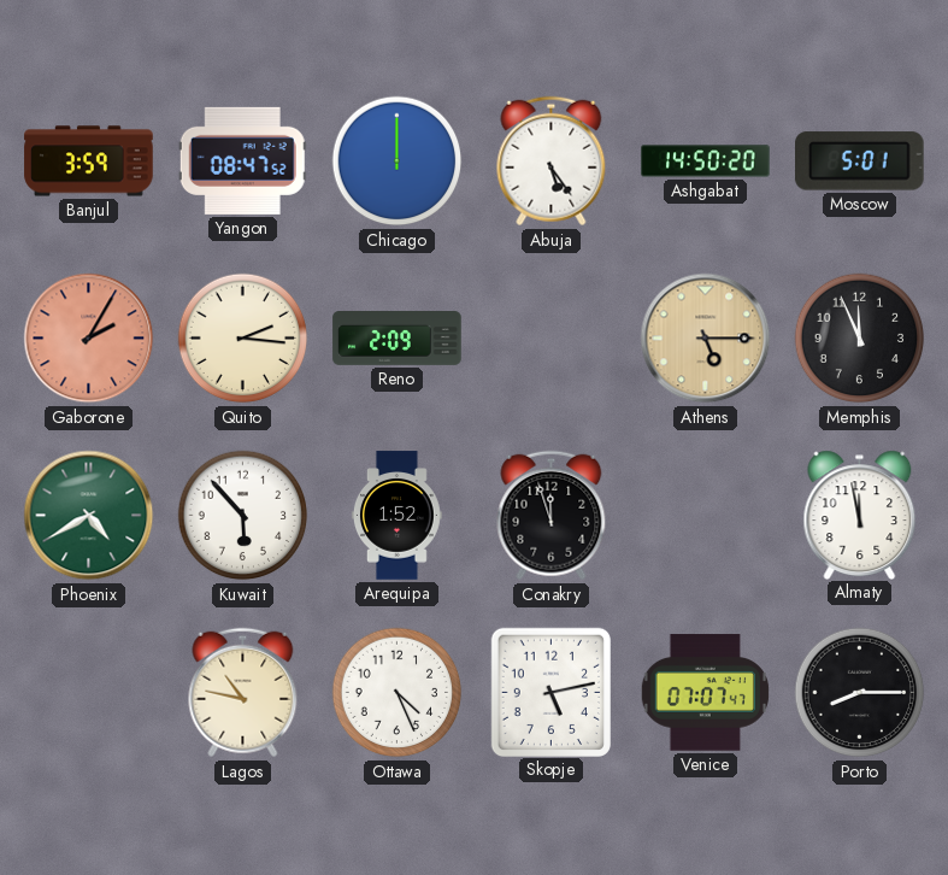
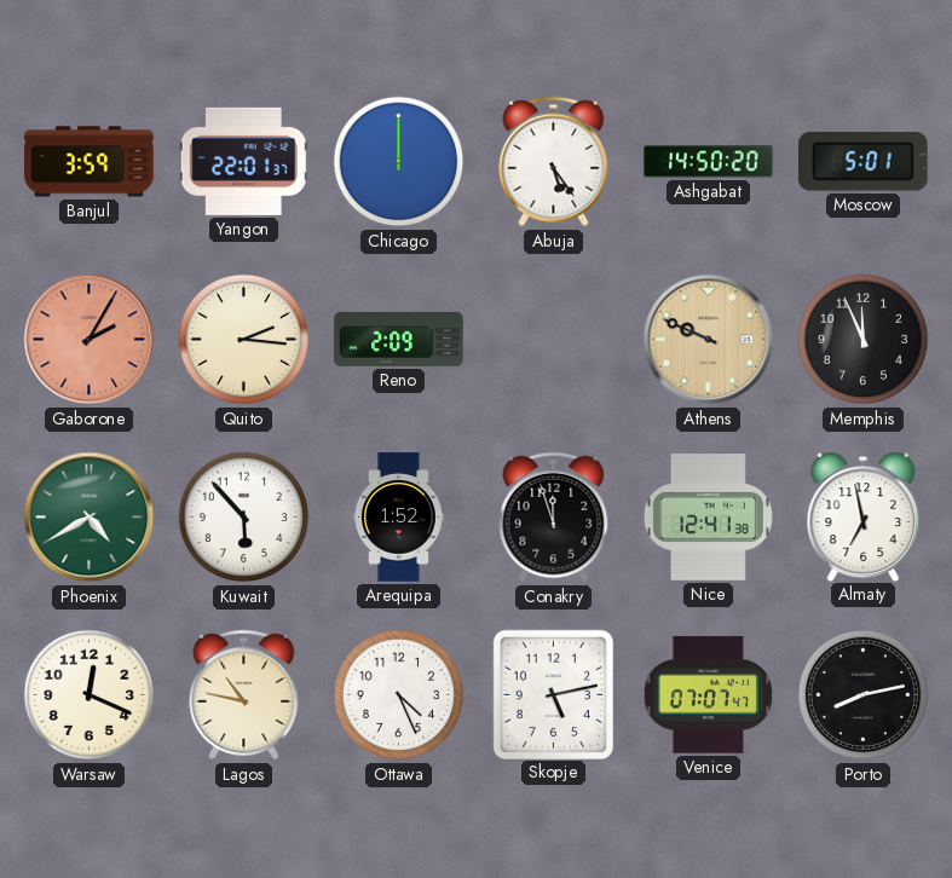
Yangon: 08:47 -> 22:01
Athens: 5:15 -> 9:49
Nice: none -> 12:41
Almaty: 11:58 -> 6:58
Warsaw: none -> 12:19
Porto: 8:15 -> 8:13
